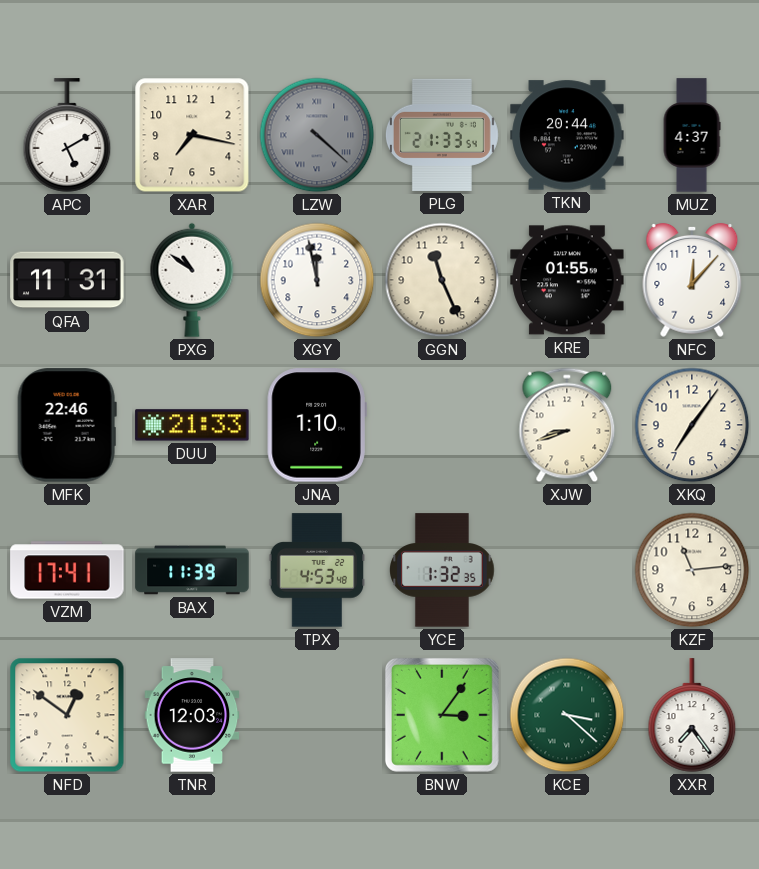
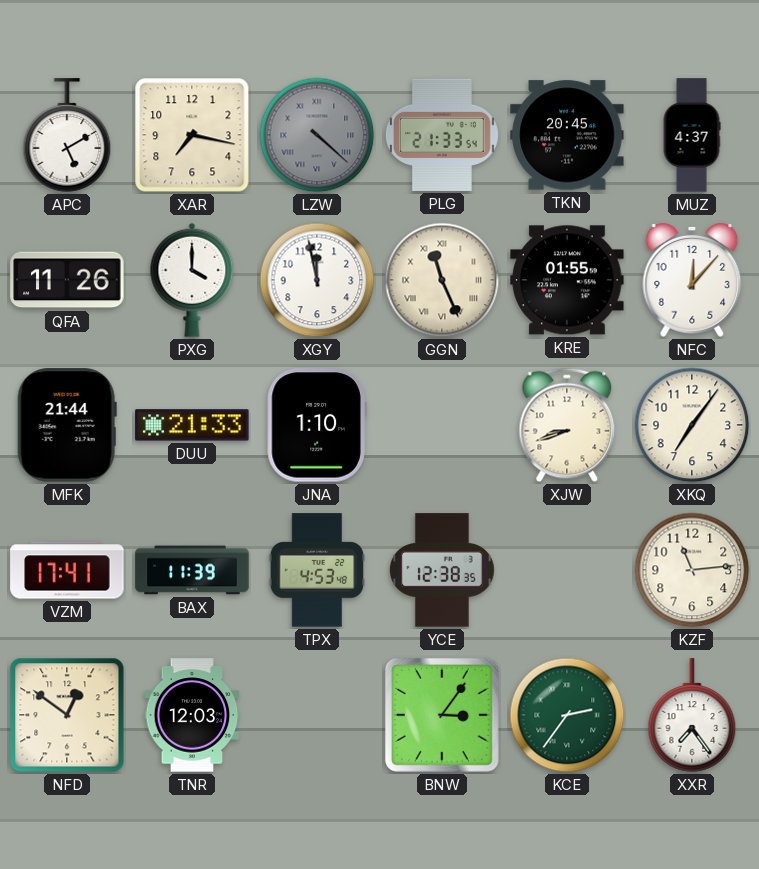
TKN: 20:44 -> 20:45
QFA: 11:31 -> 11:26
PXG: 10:51 -> 4:00
GGN numerals: Arabic -> Roman
MFK: 22:46 -> 21:44
YCE: 1:32 -> 12:38
KCE: 3:22 -> 2:36
